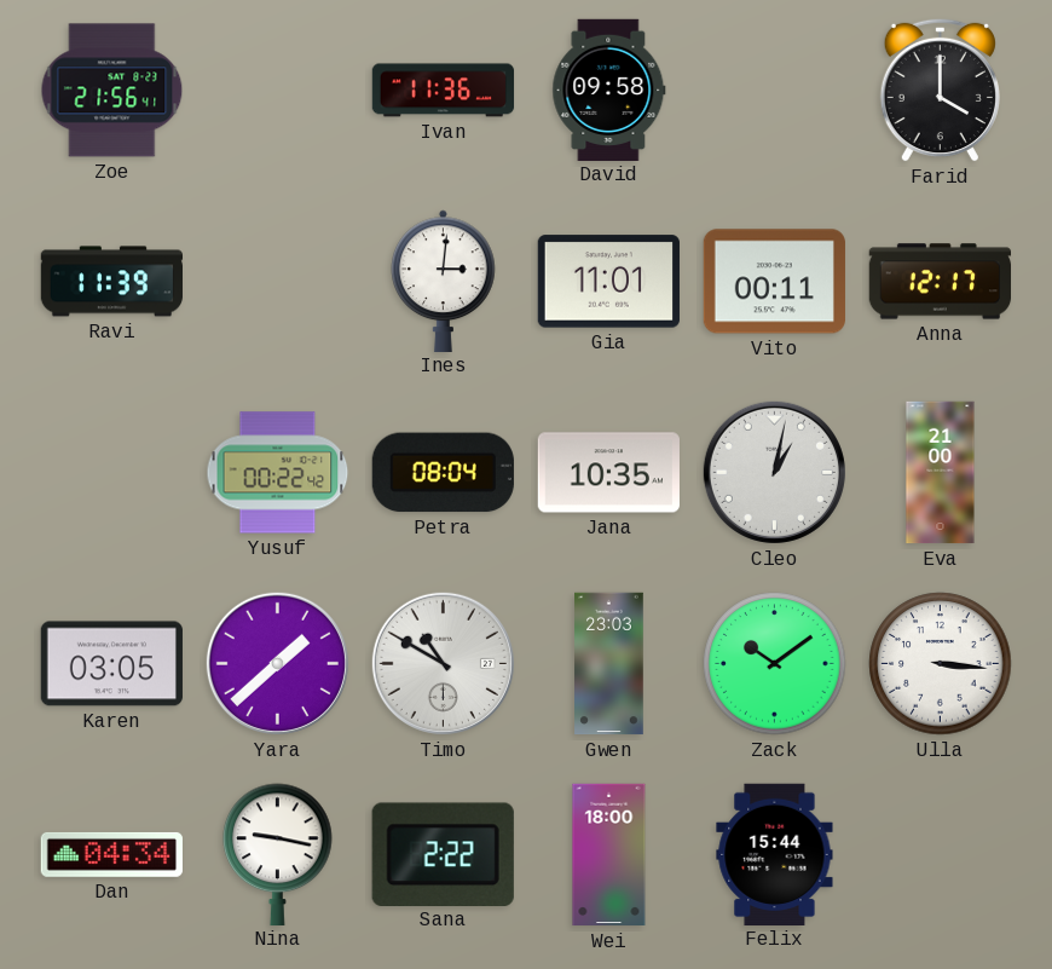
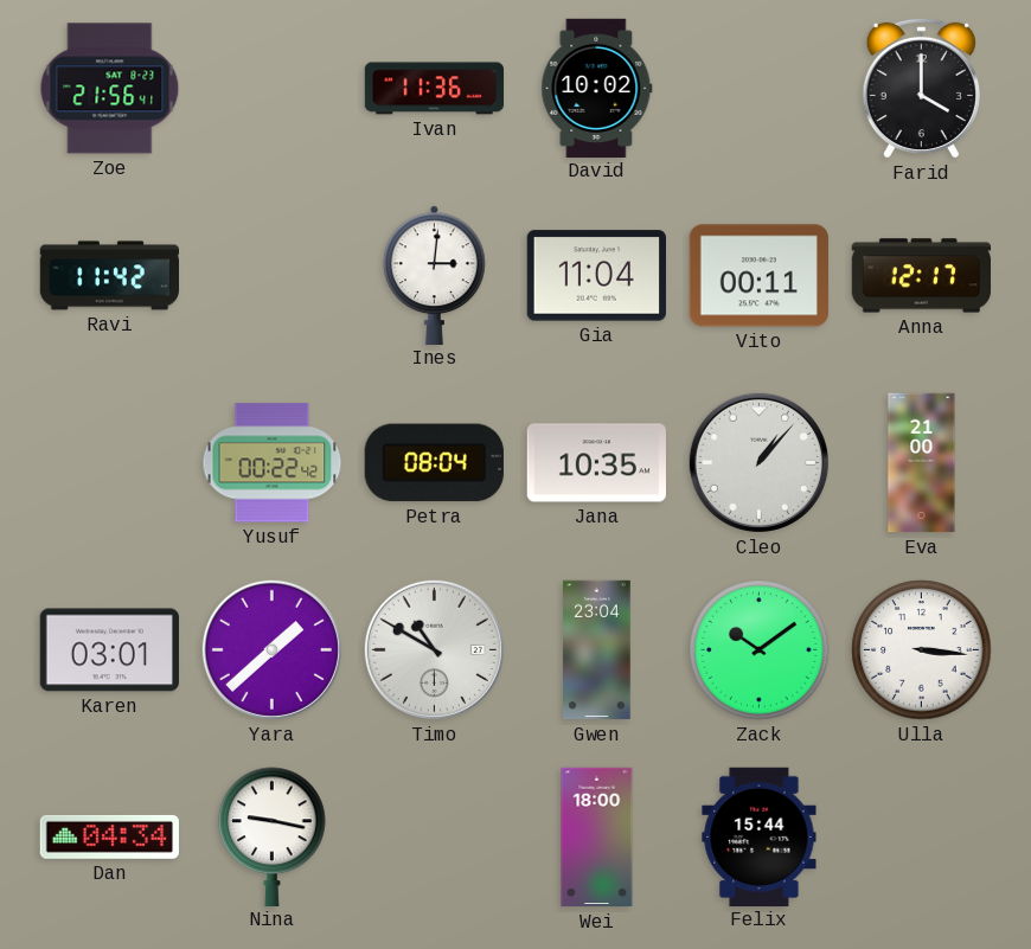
David: 09:58 -> 10:02
Ravi: 11:39 -> 11:42
Gia: 11:01 -> 11:04
Cleo: 1:02 -> 1:07
Karen: 03:05 -> 03:01
Gwen: 23:03 -> 23:04
Sana: 2:22 -> none
